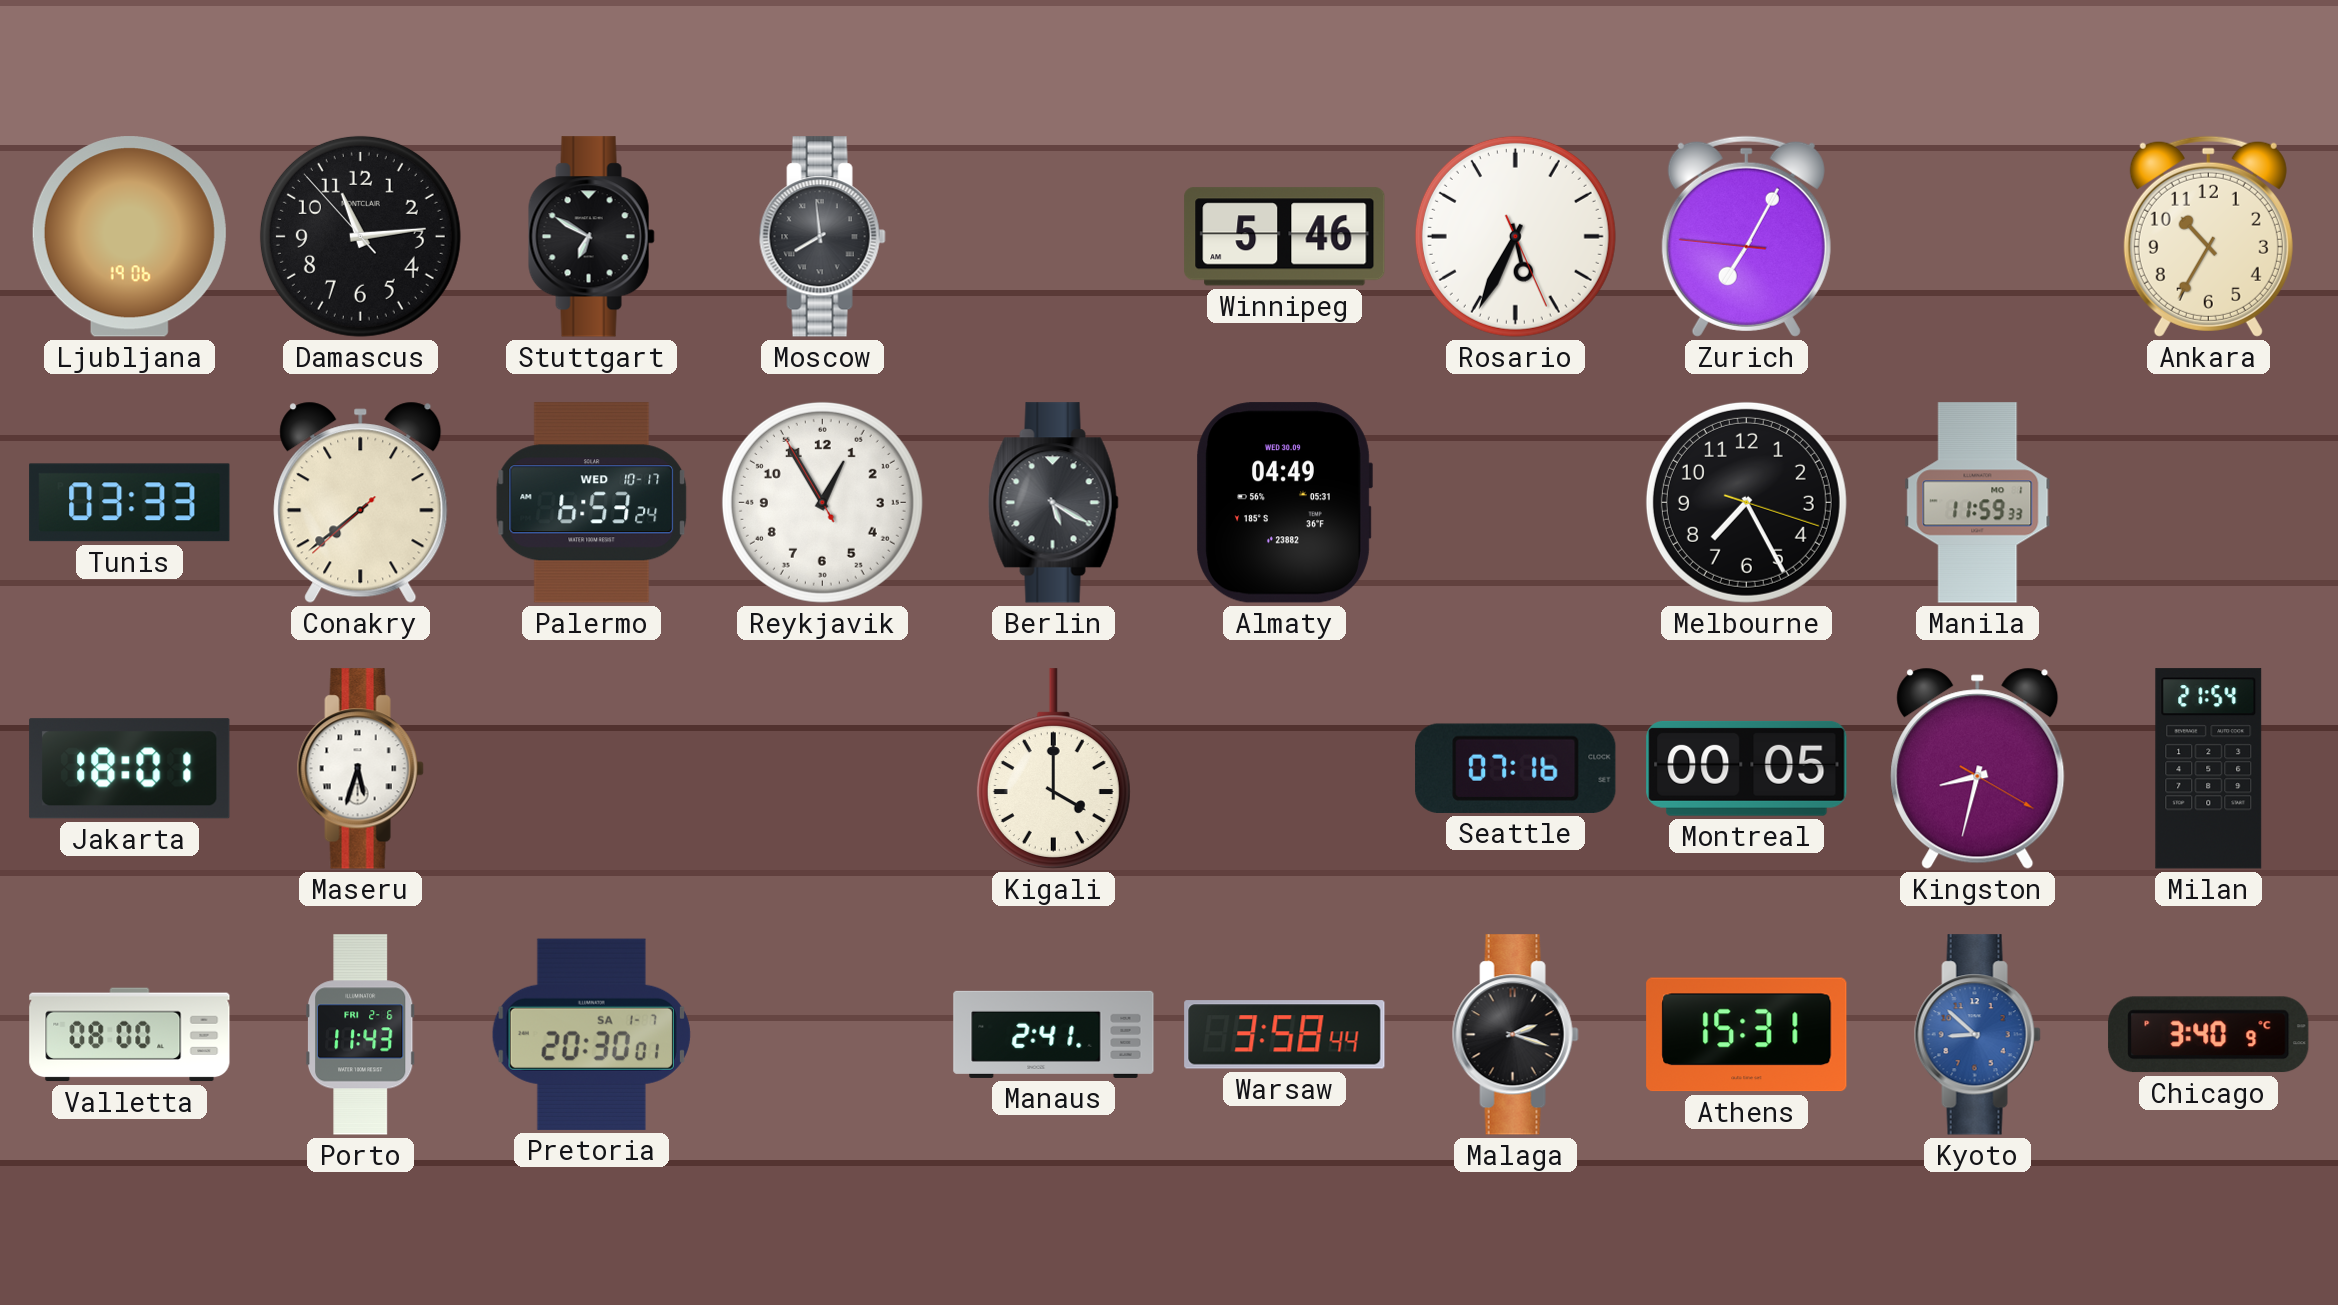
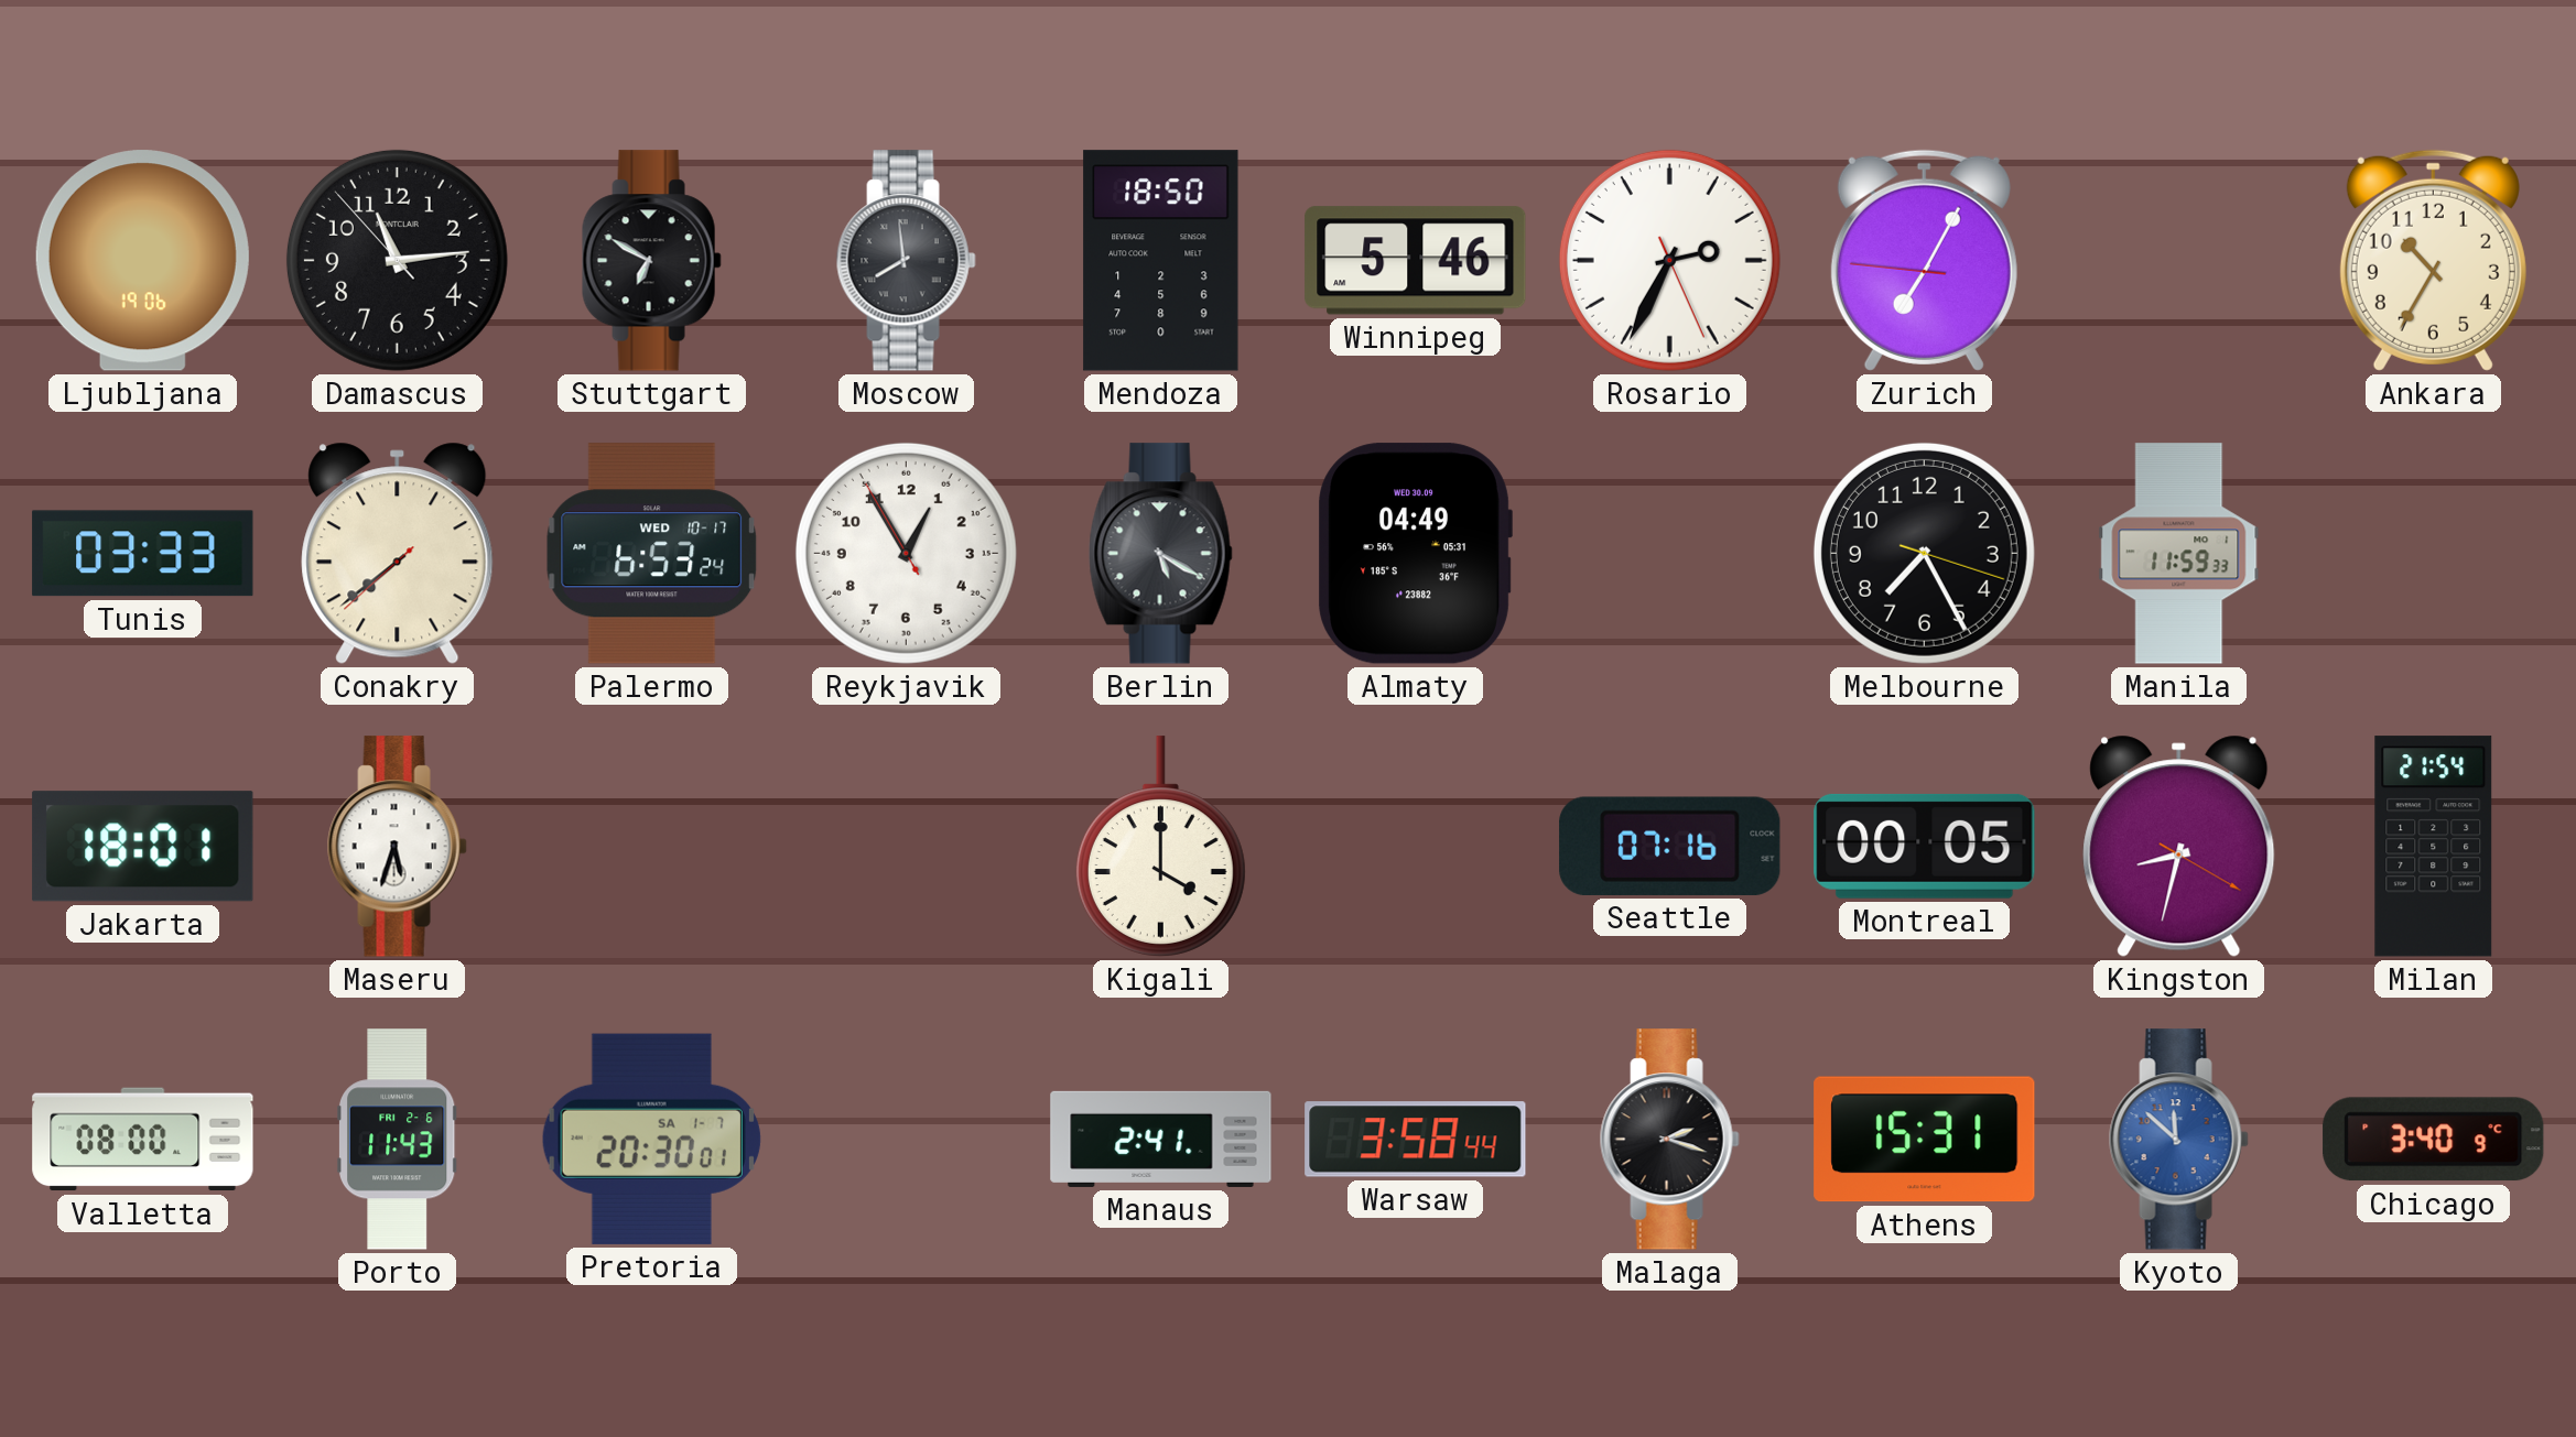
Mendoza: none -> 18:50
Rosario: 5:34 -> 2:34
Kyoto: 8:52 -> 11:52
